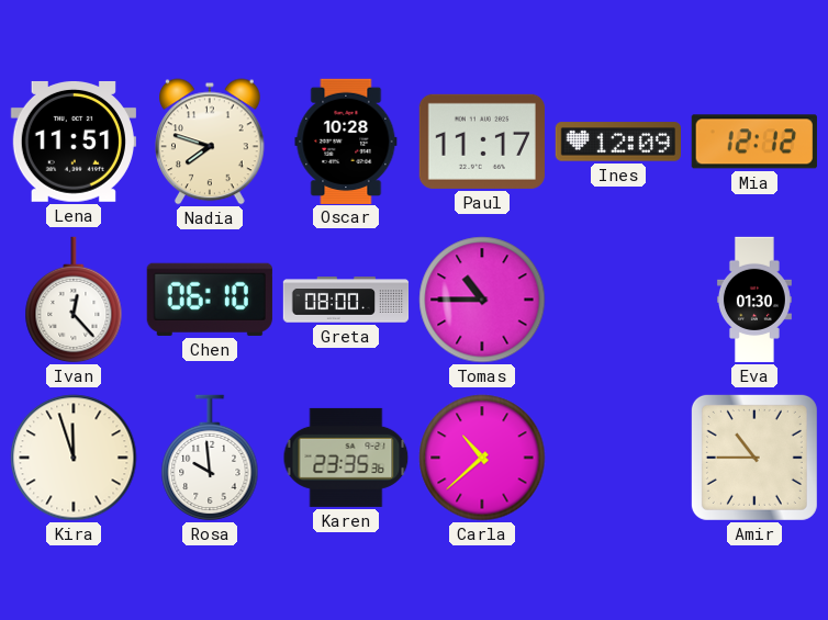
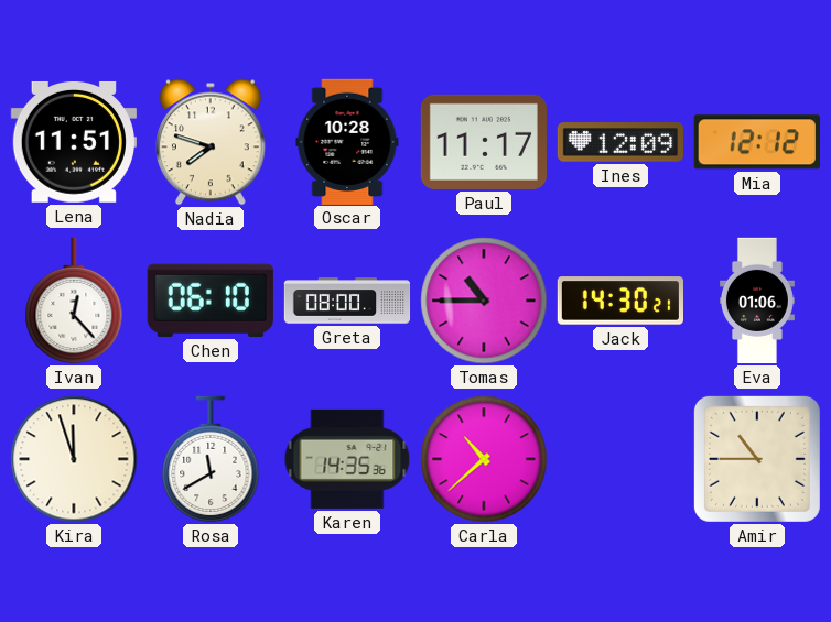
Jack: none -> 14:30
Eva: 01:30 -> 01:06
Rosa: 9:59 -> 11:40
Karen: 23:35 -> 14:35
